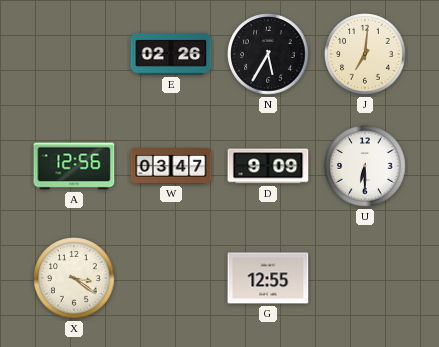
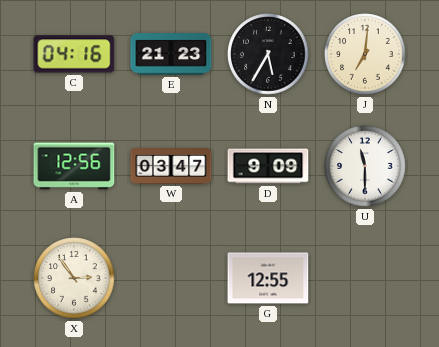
C: none -> 04:16
E: 02:26 -> 21:23
U: 6:30 -> 11:30
X: 3:21 -> 2:54
